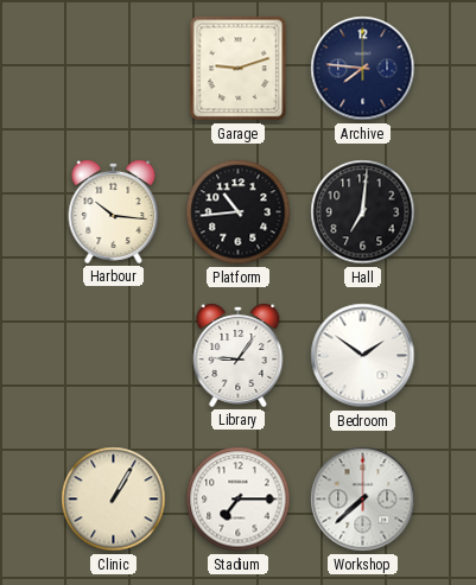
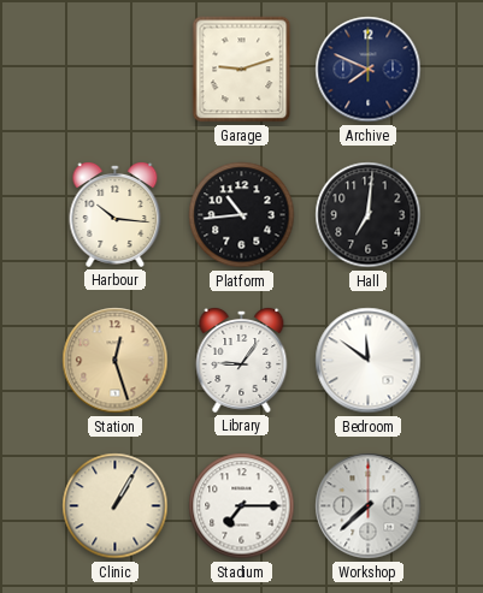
Archive: 7:46 -> 7:49
Station: none -> 12:27
Bedroom: 1:51 -> 11:51
